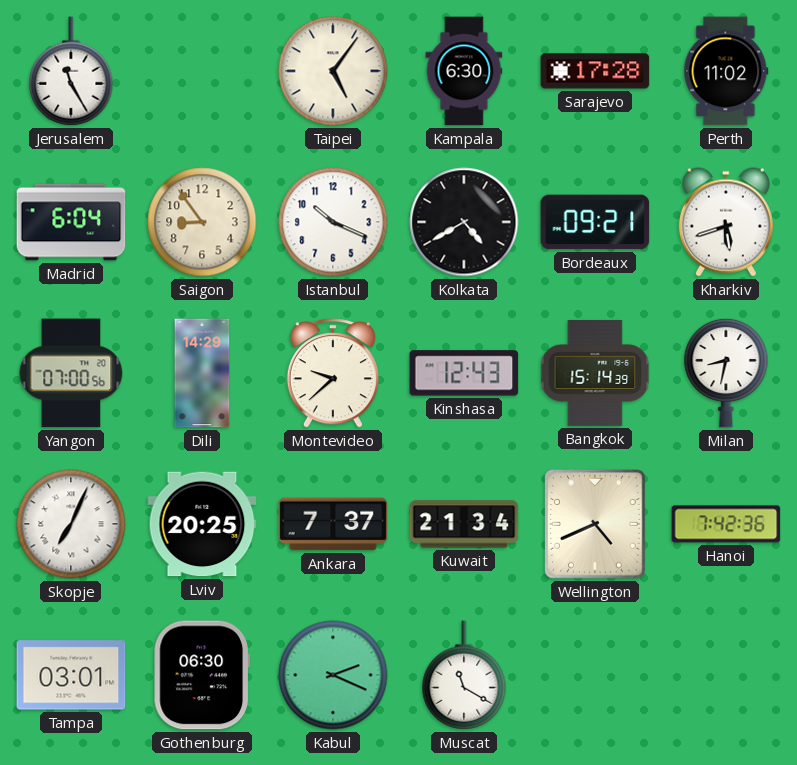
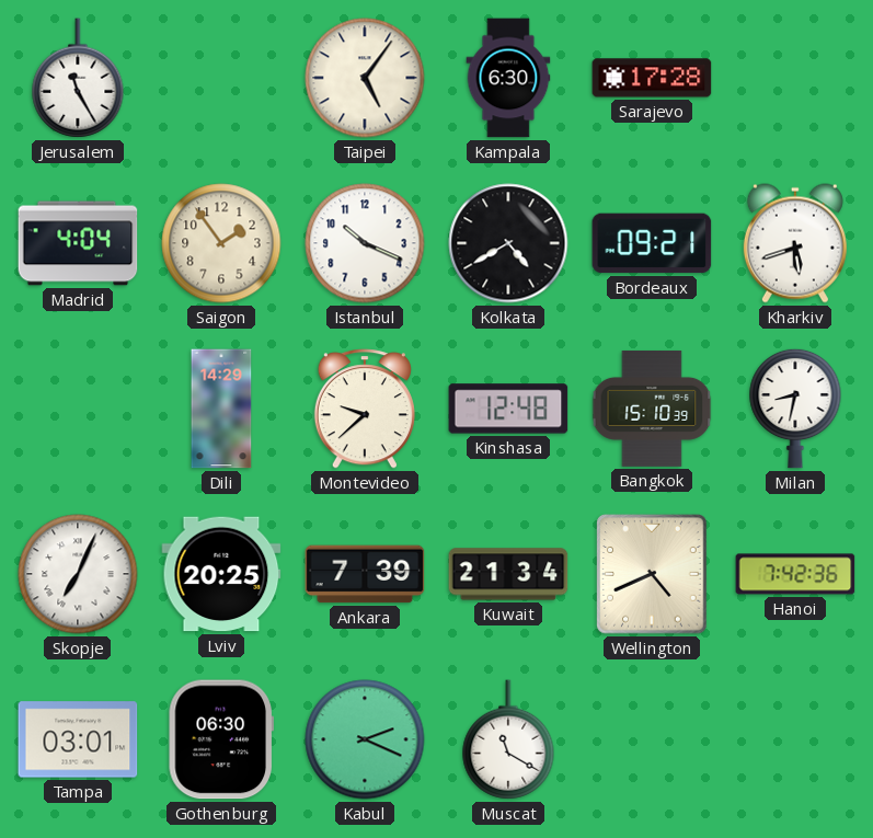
Perth: 11:02 -> none
Madrid: 6:04 -> 4:04
Saigon: 8:54 -> 1:54
Yangon: 07:00 -> none
Kinshasa: 12:43 -> 12:48
Bangkok: 15:14 -> 15:10
Ankara: 7:37 -> 7:39
